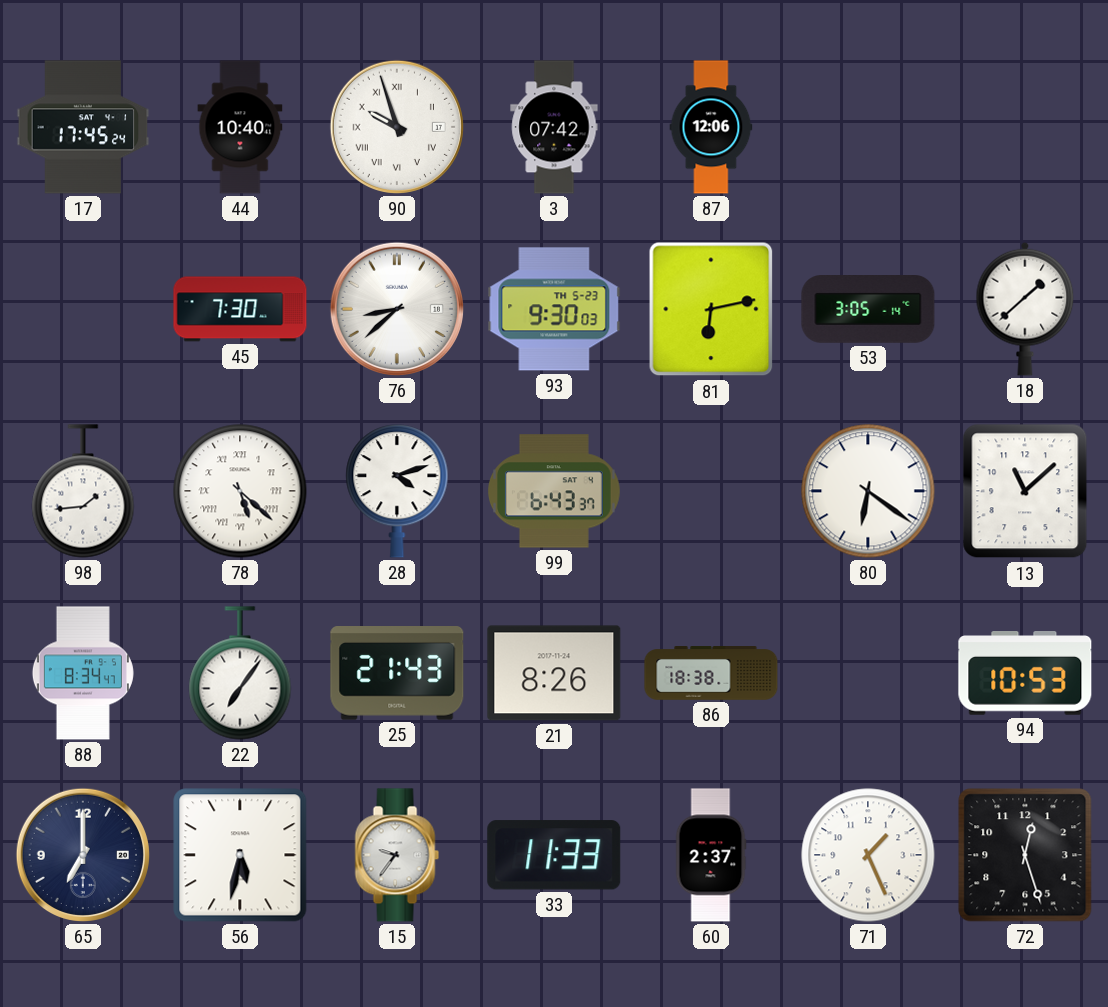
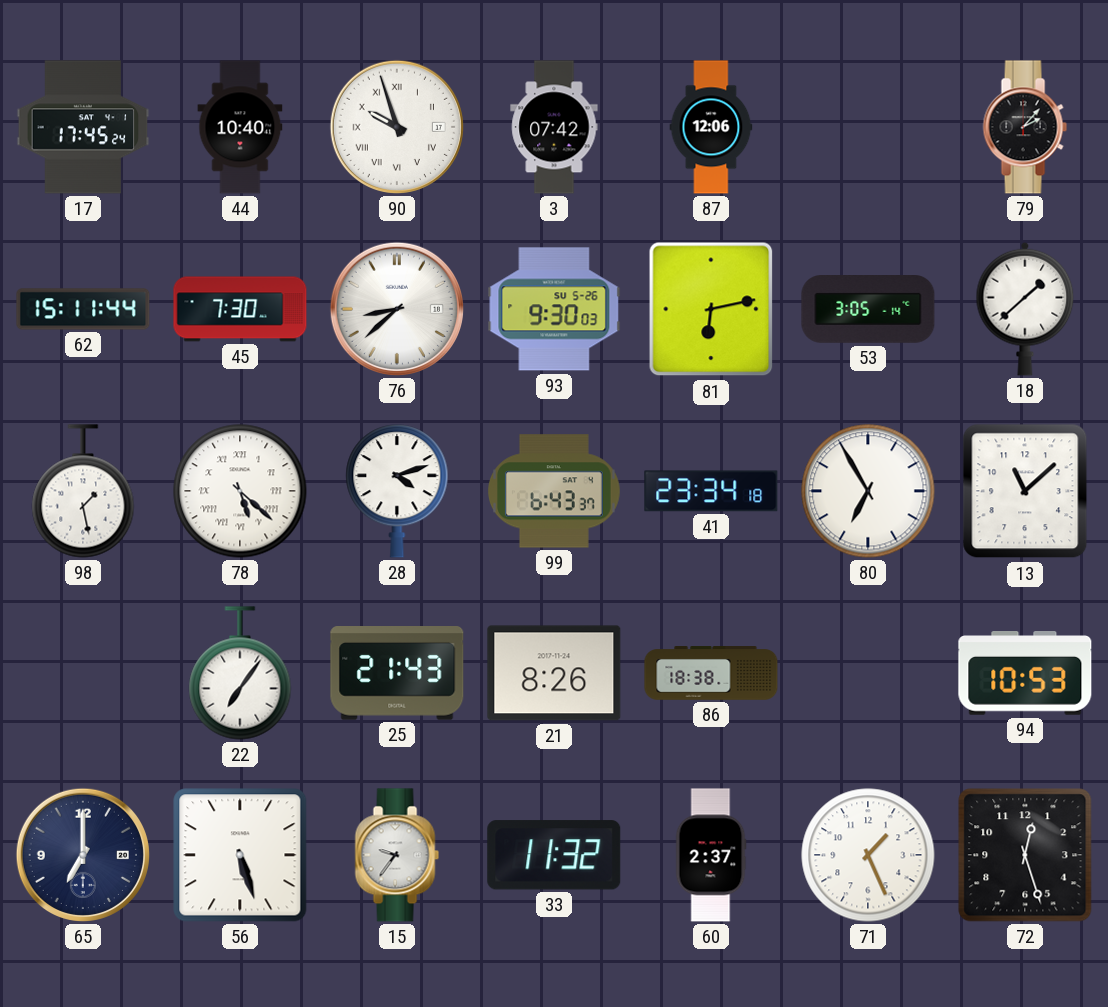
79: none -> 2:07
62: none -> 15:11
93 date: TH 5-23 -> SU 5-26
98: 1:44 -> 1:28
41: none -> 23:34
80: 6:21 -> 6:55
88: 8:34 -> none
56: 5:32 -> 5:27
33: 11:33 -> 11:32
